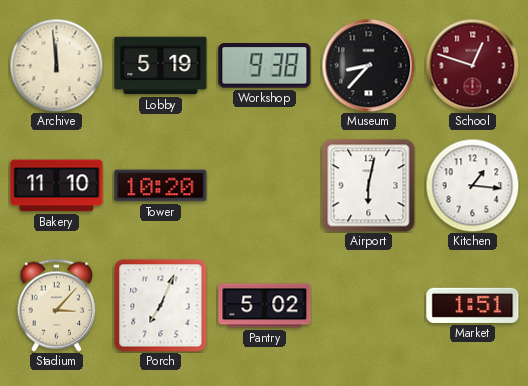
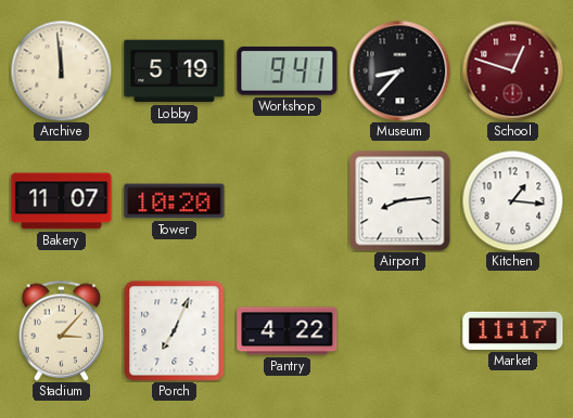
Workshop: 9:38 -> 9:41
Bakery: 11:10 -> 11:07
Airport: 6:02 -> 8:14
Pantry: 5:02 -> 4:22
Market: 1:51 -> 11:17
